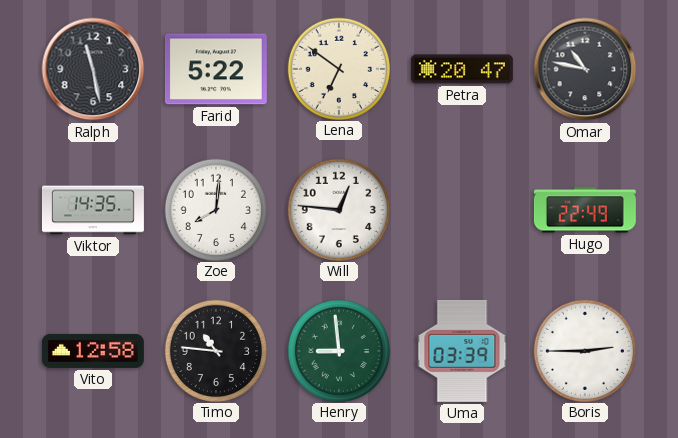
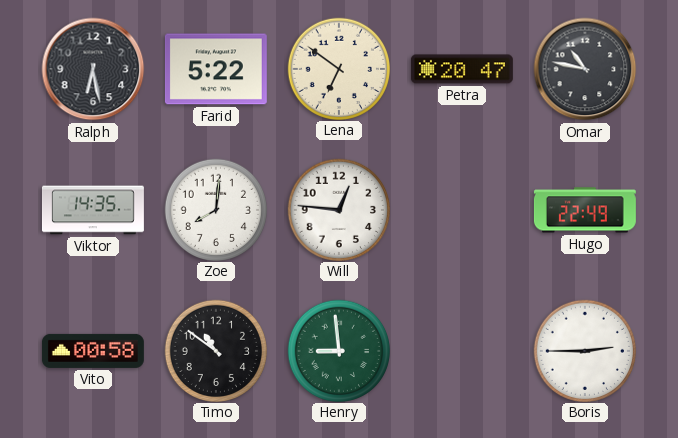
Ralph: 11:28 -> 6:28
Vito: 12:58 -> 00:58
Timo: 10:46 -> 10:51
Uma: 03:39 -> none
